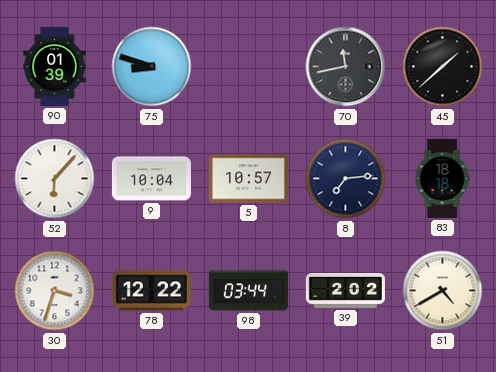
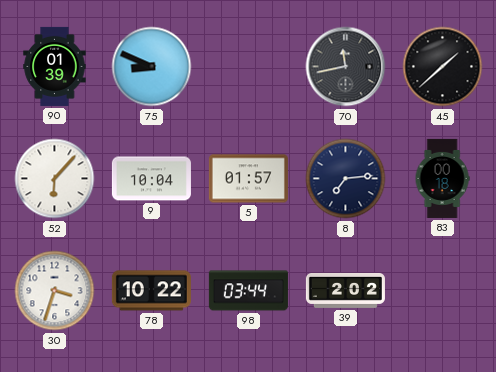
75: 8:48 -> 8:49
5: 10:57 -> 01:57
83: 18:18 -> 00:18
78: 12:22 -> 10:22
51: 4:40 -> none
